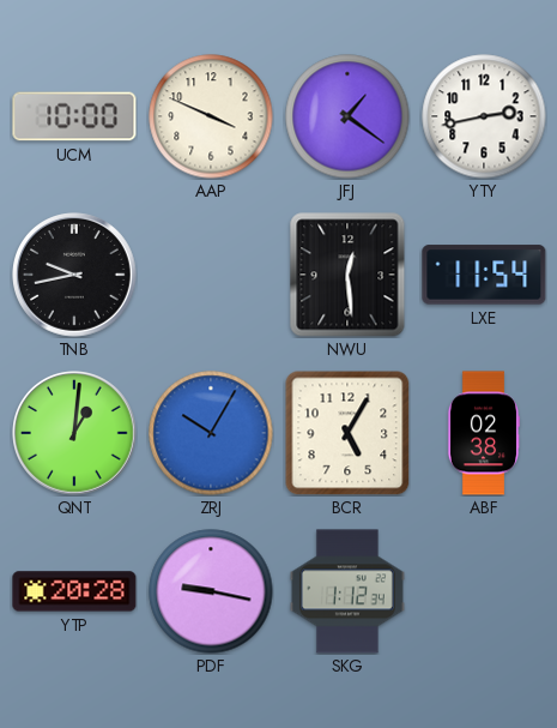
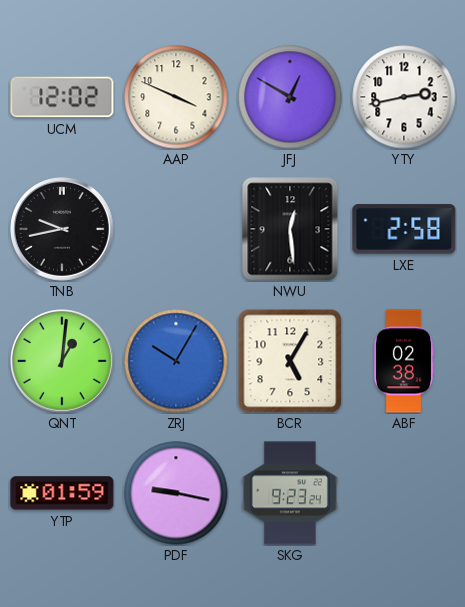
UCM: 10:00 -> 12:02
JFJ: 1:21 -> 12:50
LXE: 11:54 -> 2:58
YTP: 20:28 -> 01:59
SKG: 1:12 -> 9:23
